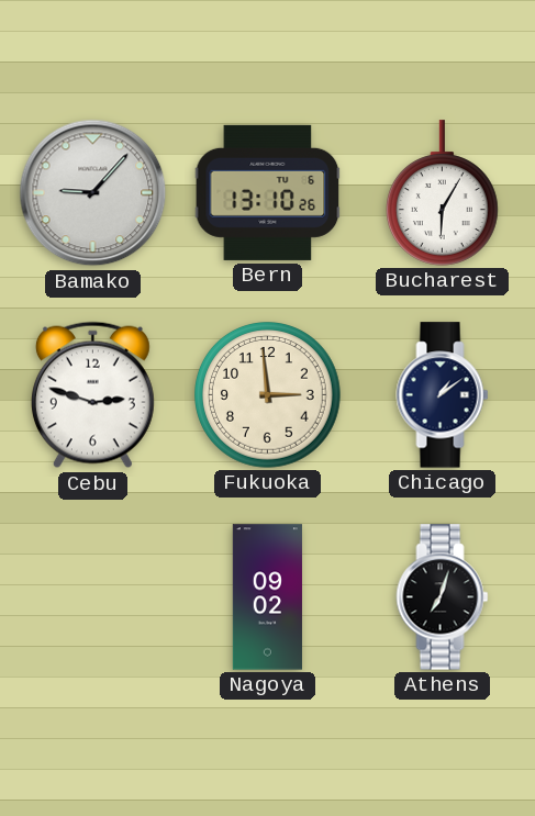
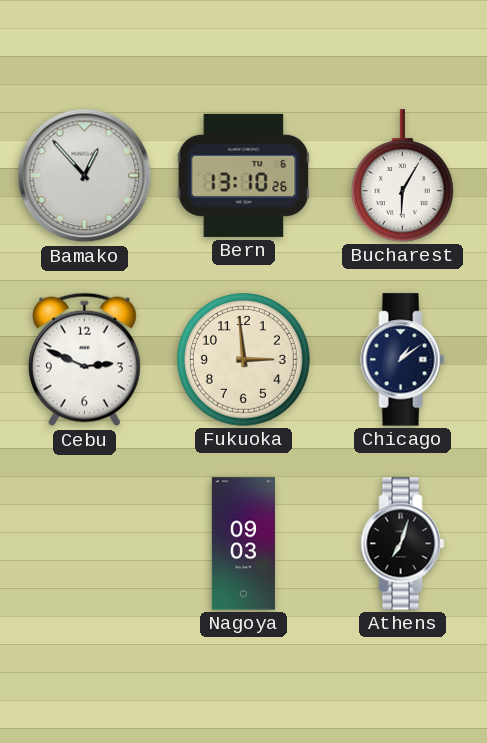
Bamako: 9:07 -> 12:53
Cebu: 2:48 -> 2:49
Nagoya: 09:02 -> 09:03
